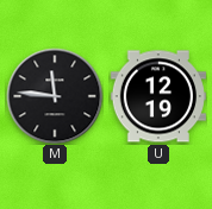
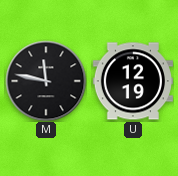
M: 11:46 -> 11:47
